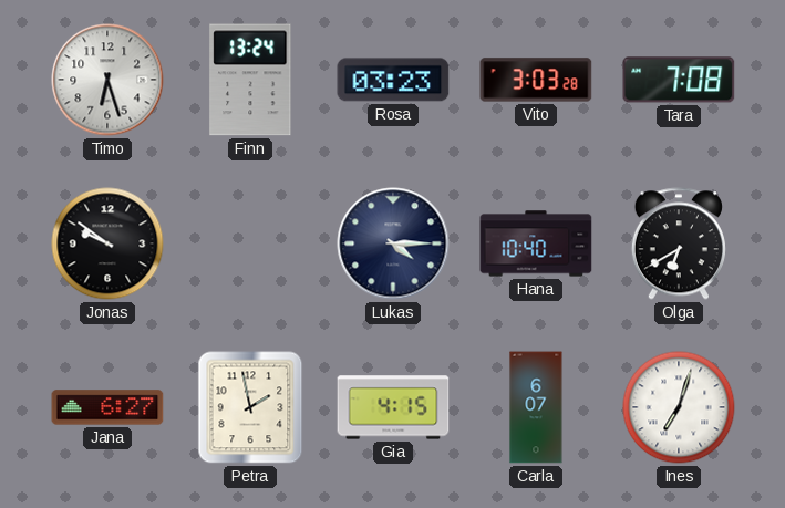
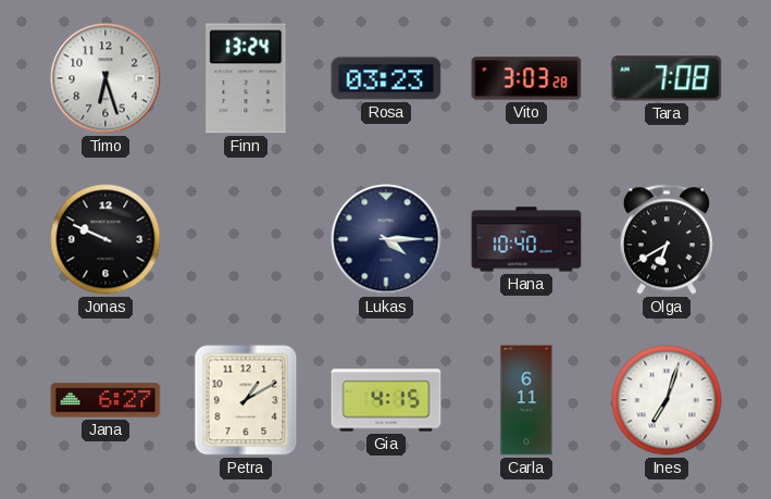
Jonas: 9:51 -> 9:49
Petra: 1:58 -> 1:10
Carla: 6:07 -> 6:11
